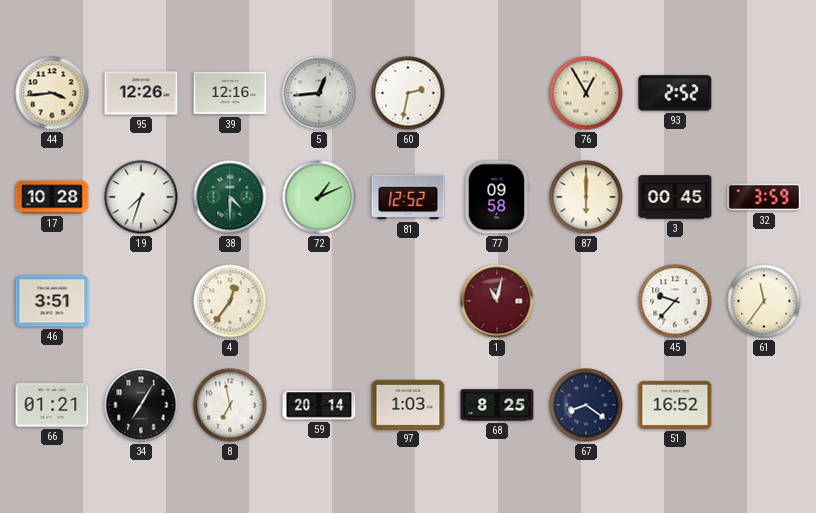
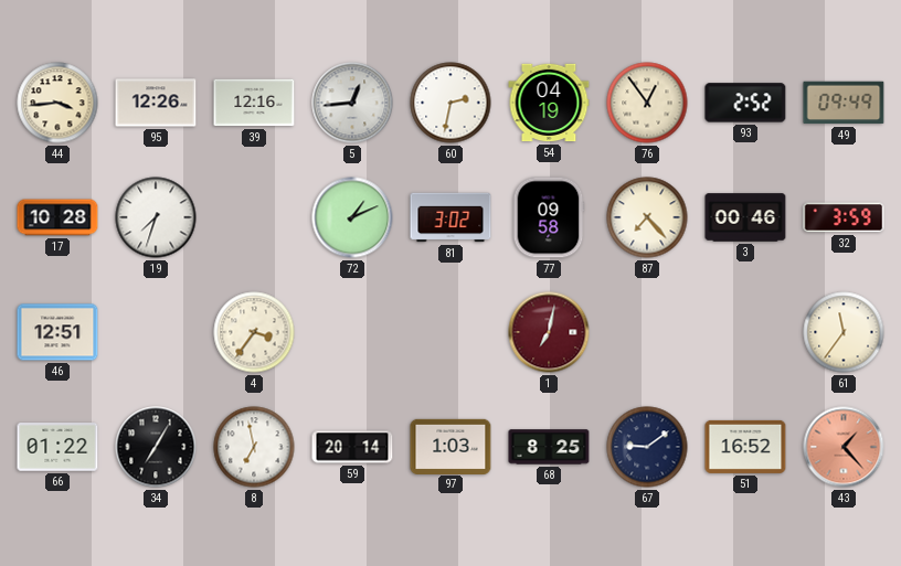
54: none -> 04:19
76: 12:55 -> 12:54
49: none -> 09:49
38: 4:30 -> none
81: 12:52 -> 3:02
87: 6:00 -> 7:23
3: 00:45 -> 00:46
46: 3:51 -> 12:51
4: 12:36 -> 3:36
1: 11:02 -> 7:02
45: 9:37 -> none
66: 01:21 -> 01:22
67: 8:21 -> 9:09
43: none -> 1:23
